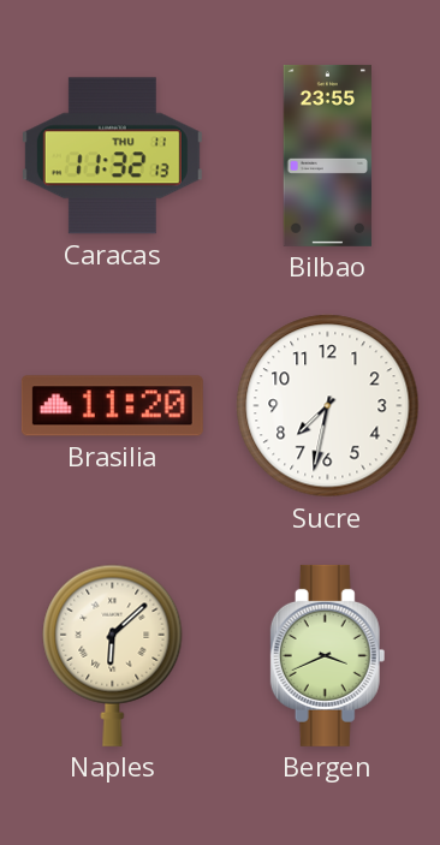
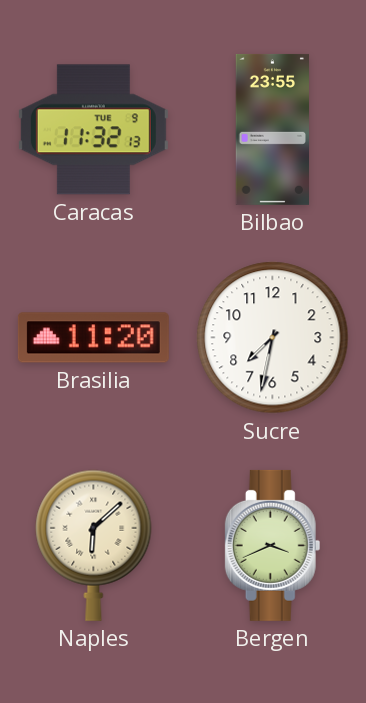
Caracas date: THU 11 -> TUE 9
